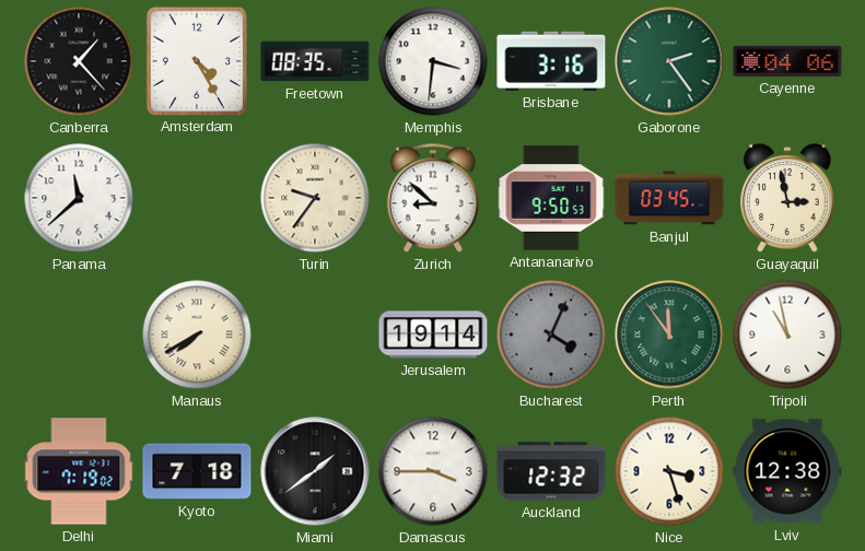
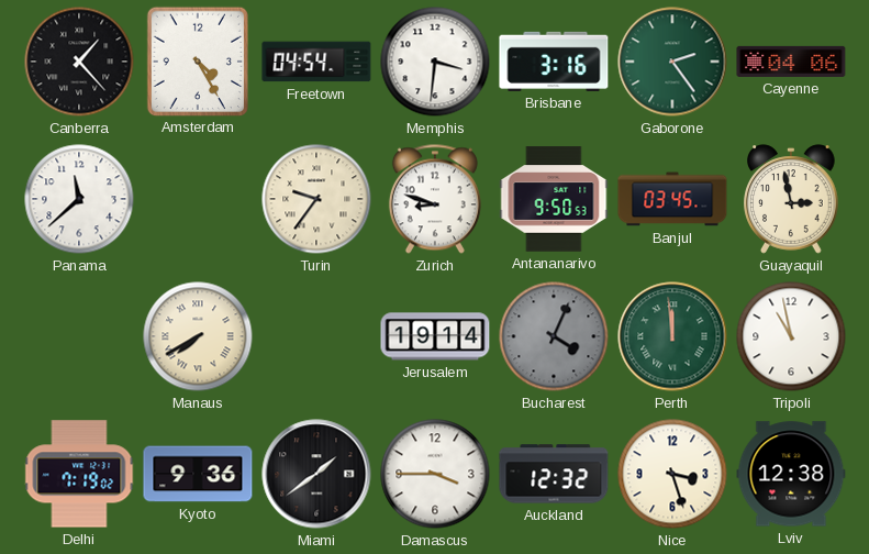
Freetown: 08:35 -> 04:54
Zurich: 8:52 -> 8:48
Perth: 11:54 -> 11:59
Kyoto: 7:18 -> 9:36
